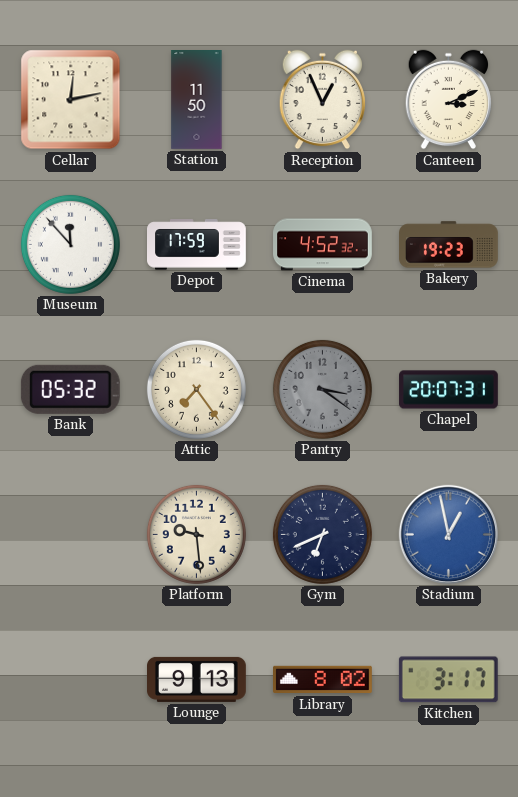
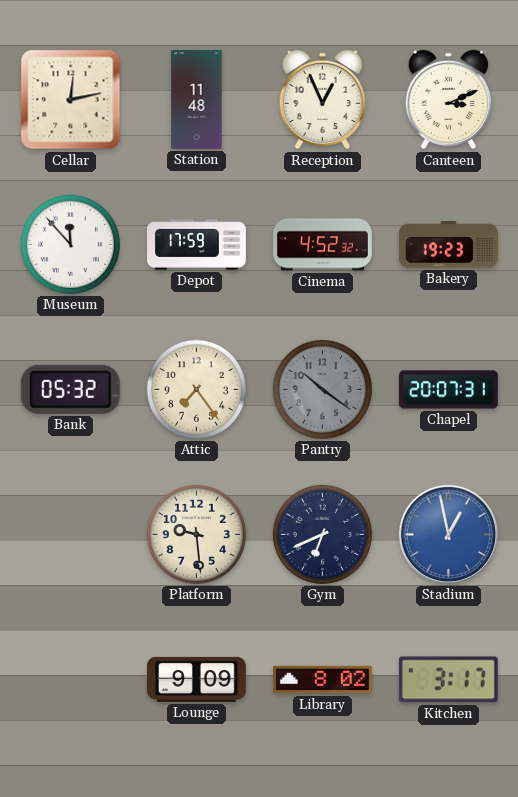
Station: 11:50 -> 11:48
Pantry: 3:21 -> 10:21
Lounge: 9:13 -> 9:09
